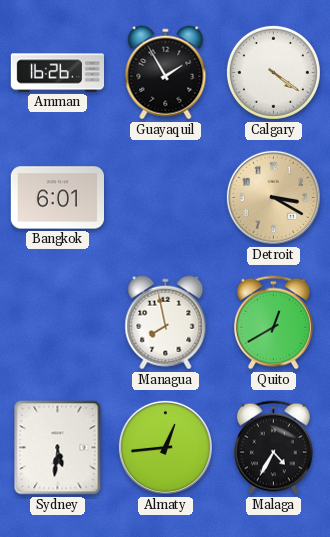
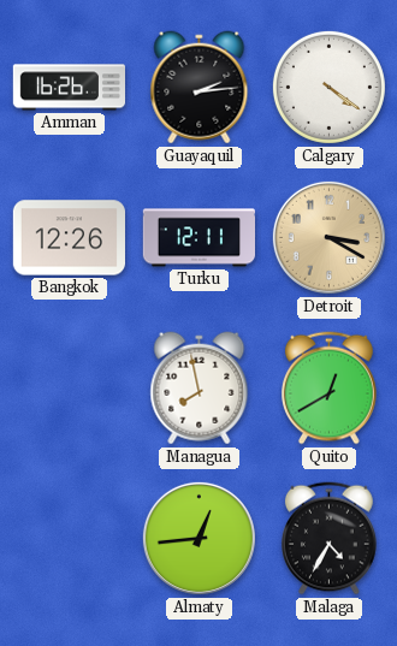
Guayaquil: 1:55 -> 2:14
Bangkok: 6:01 -> 12:26
Turku: none -> 12:11
Sydney: 5:31 -> none
